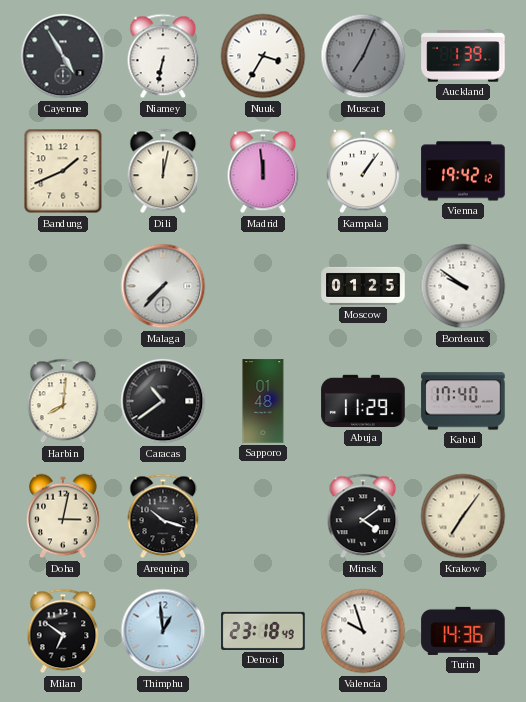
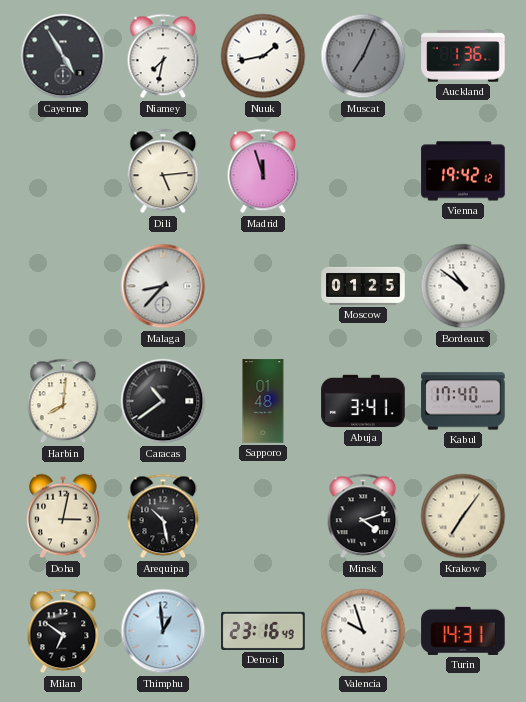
Niamey: 6:32 -> 7:32
Nuuk: 3:35 -> 1:43
Auckland: 1:39 -> 1:36
Bandung: 1:41 -> none
Dili: 12:02 -> 5:14
Madrid: 11:59 -> 11:57
Kampala: 1:06 -> none
Malaga: 7:37 -> 8:37
Bordeaux: 9:51 -> 10:51
Abuja: 11:29 -> 3:41
Arequipa: 10:18 -> 10:28
Minsk: 4:09 -> 4:12
Detroit: 23:18 -> 23:16
Turin: 14:36 -> 14:31
